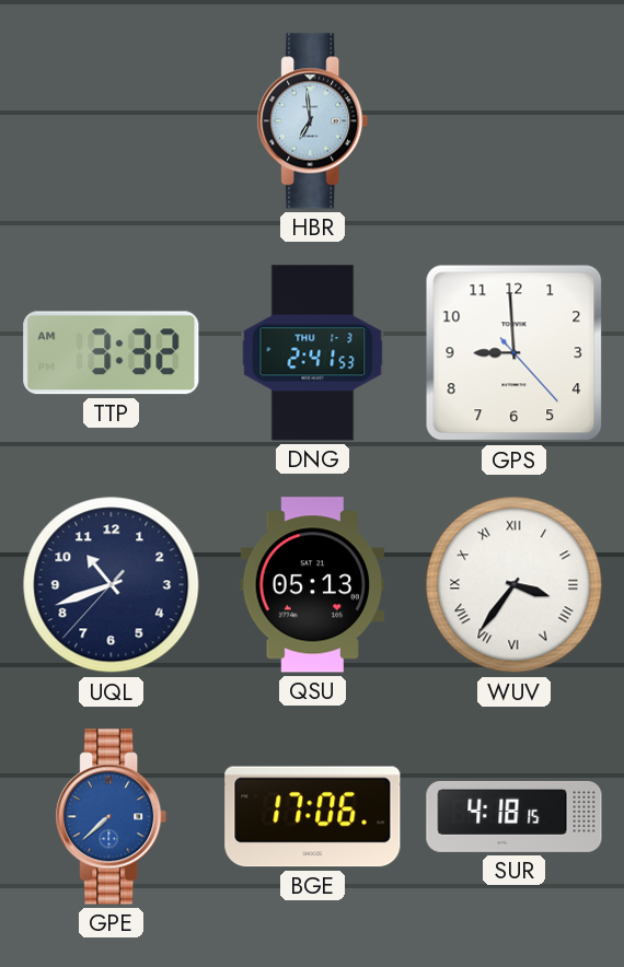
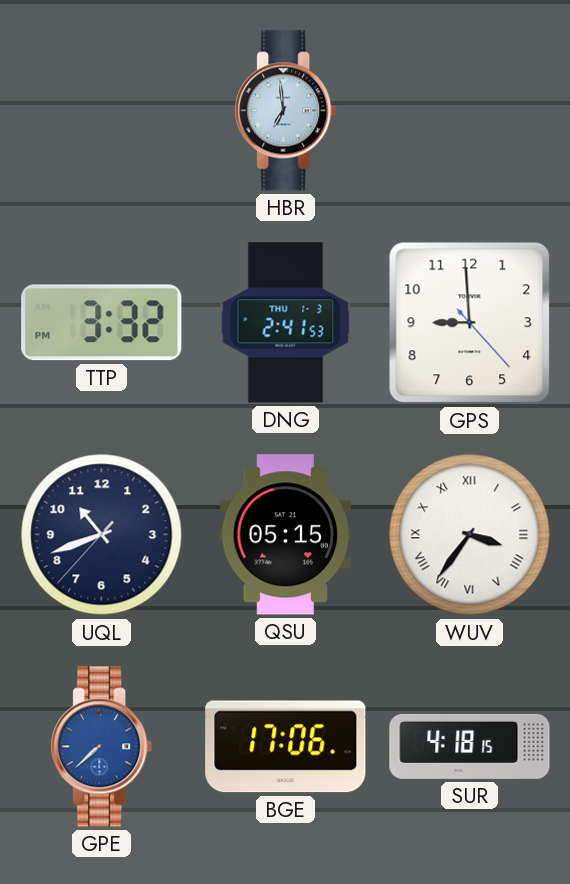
TTP: 3:32 AM -> 3:32 PM
QSU: 05:13 -> 05:15
